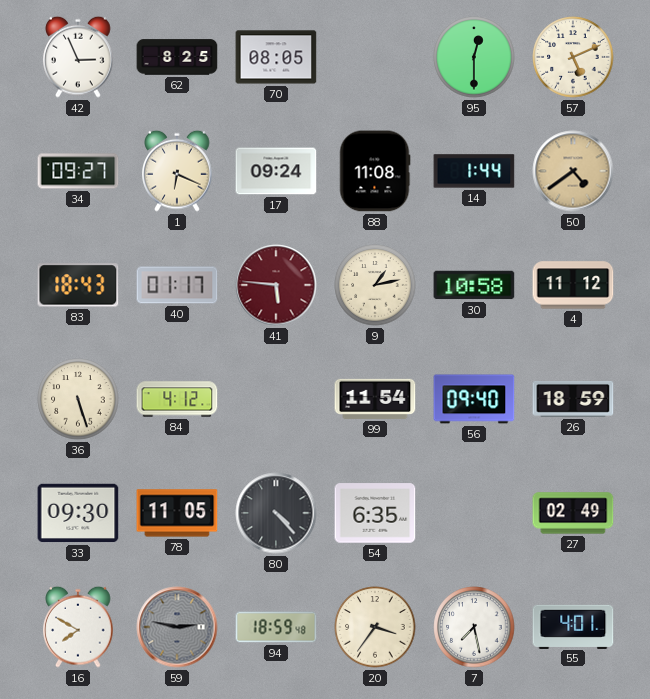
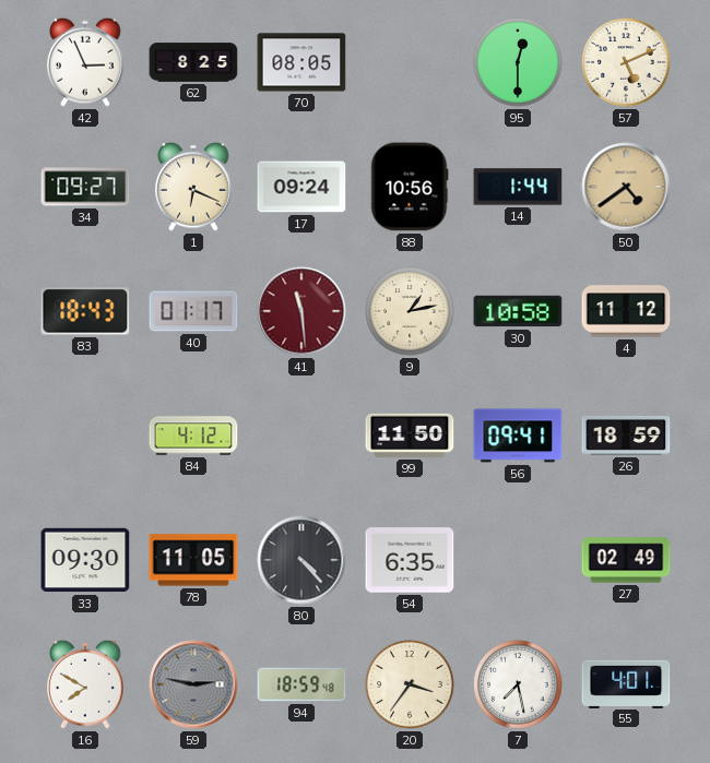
88: 11:08 -> 10:56
41: 5:46 -> 11:29
36: 5:27 -> none
99: 11:54 -> 11:50
56: 09:40 -> 09:41
